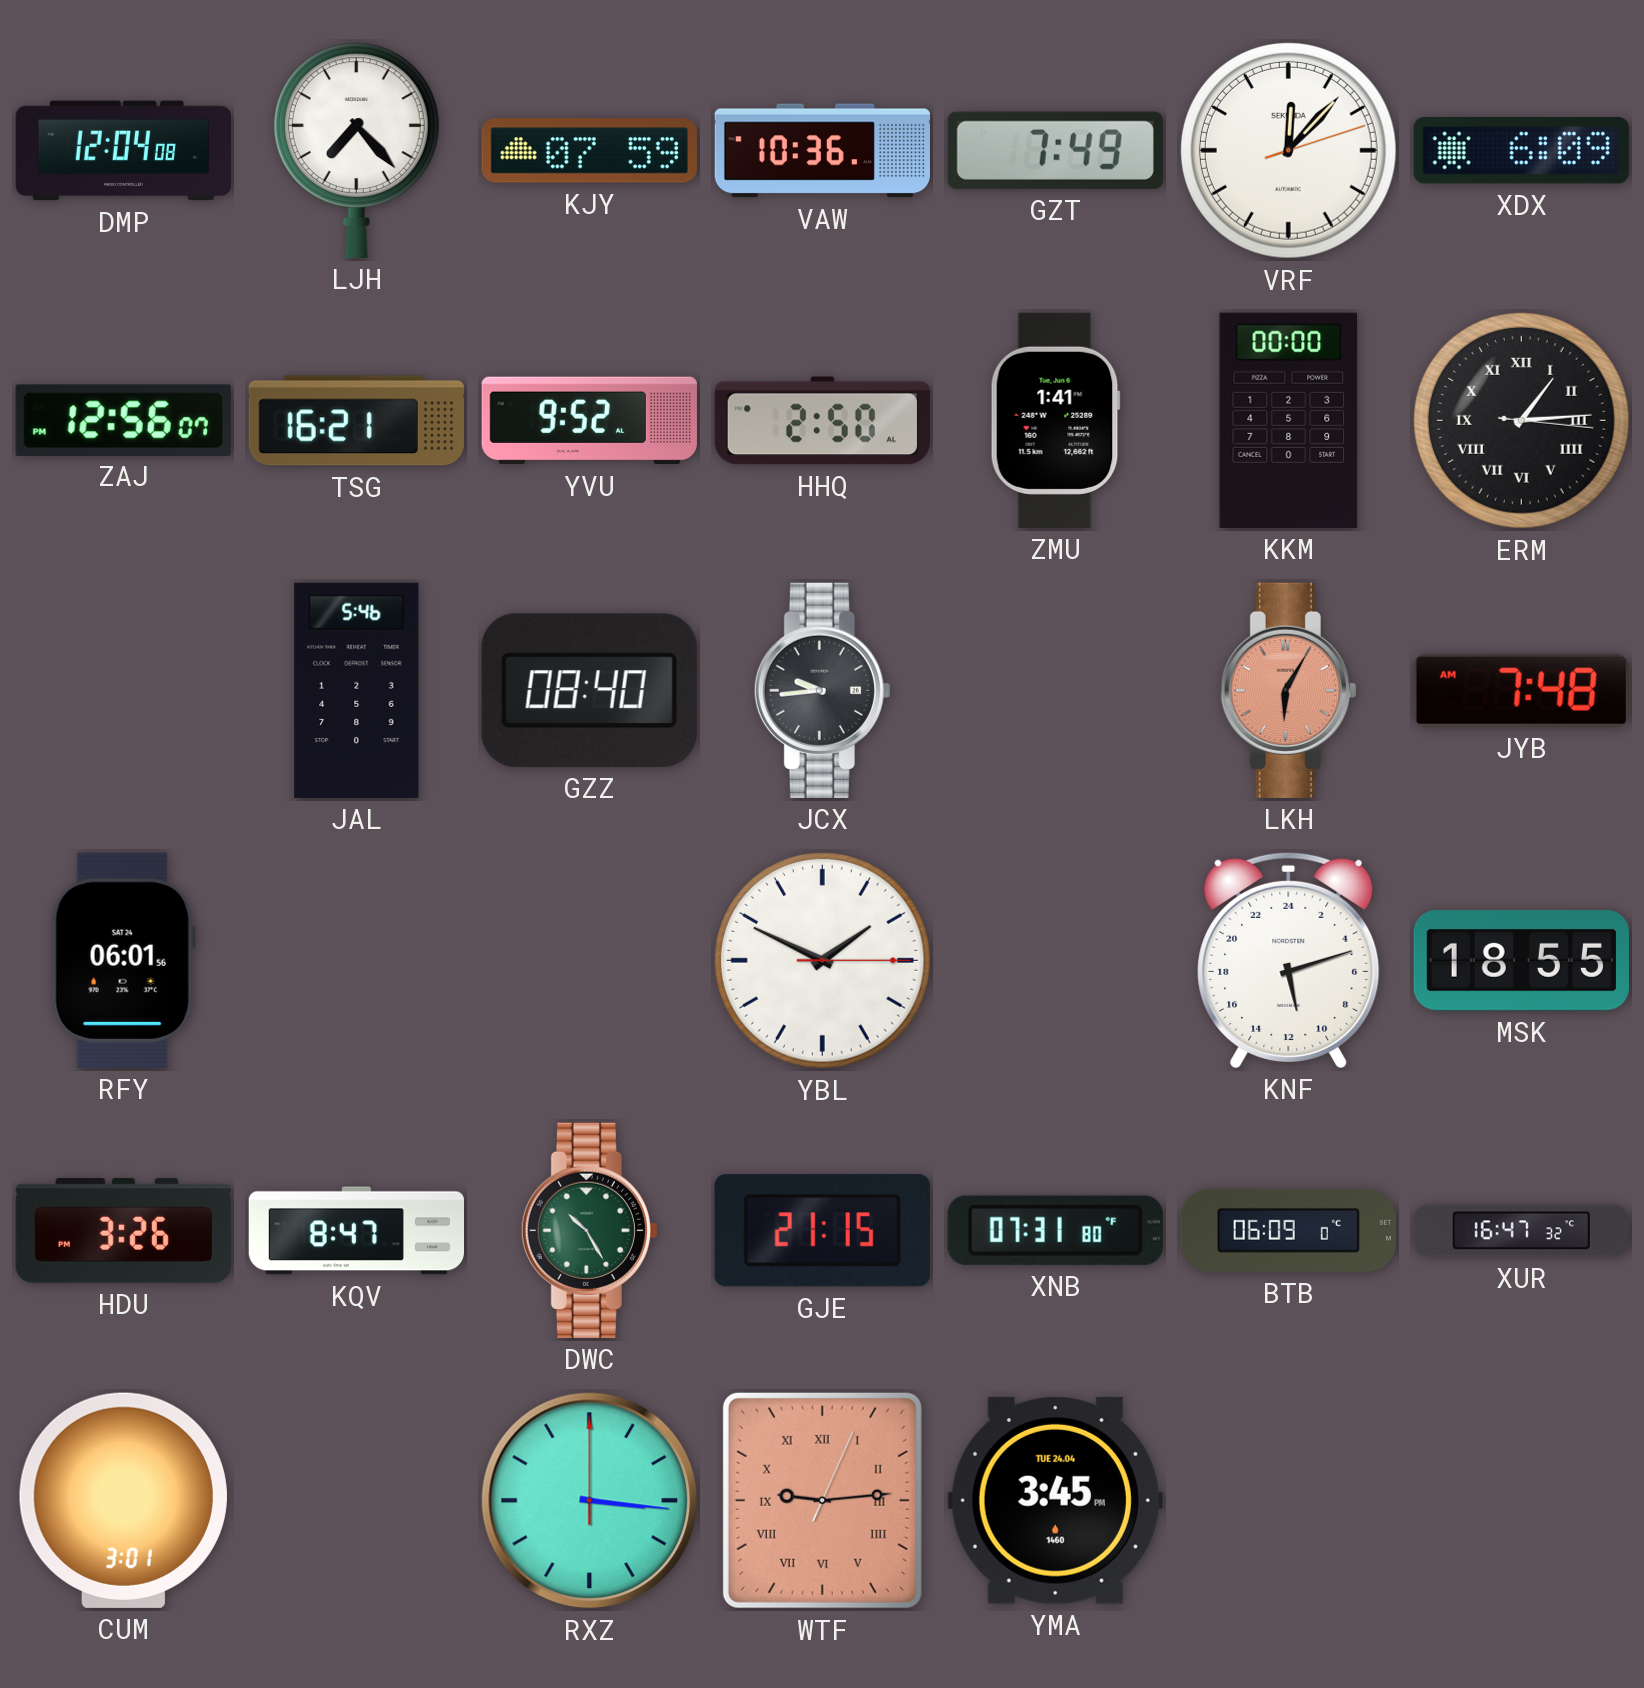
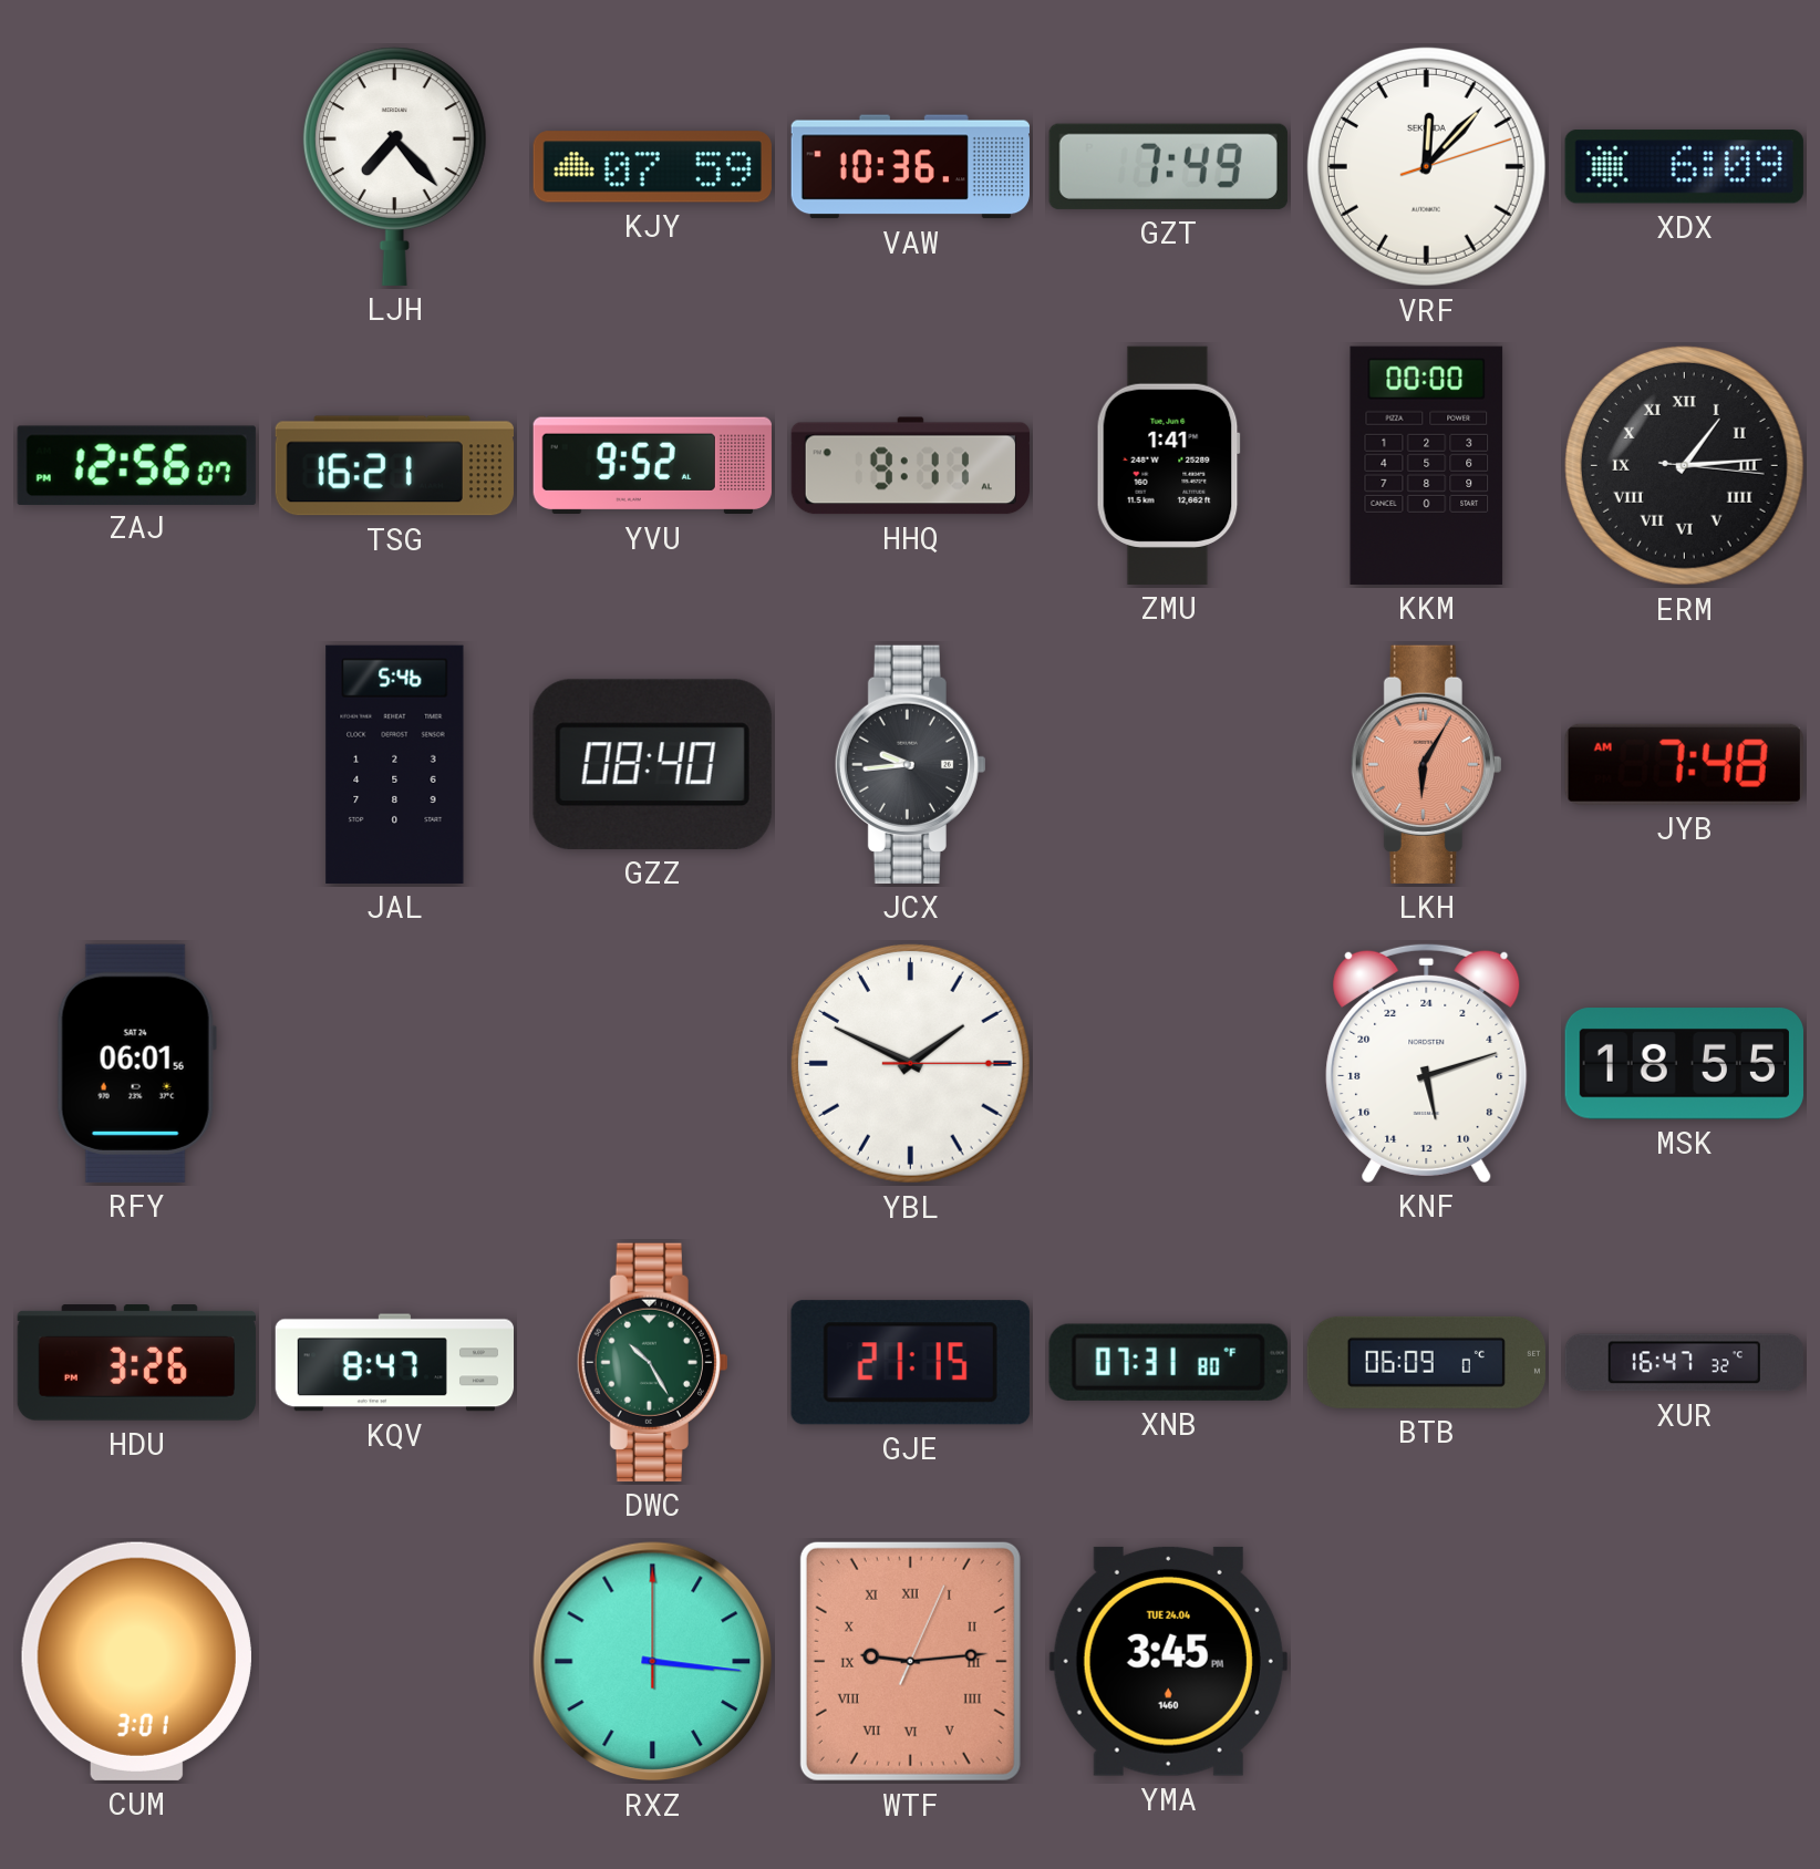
DMP: 12:04 -> none
HHQ: 2:50 -> 9:11
